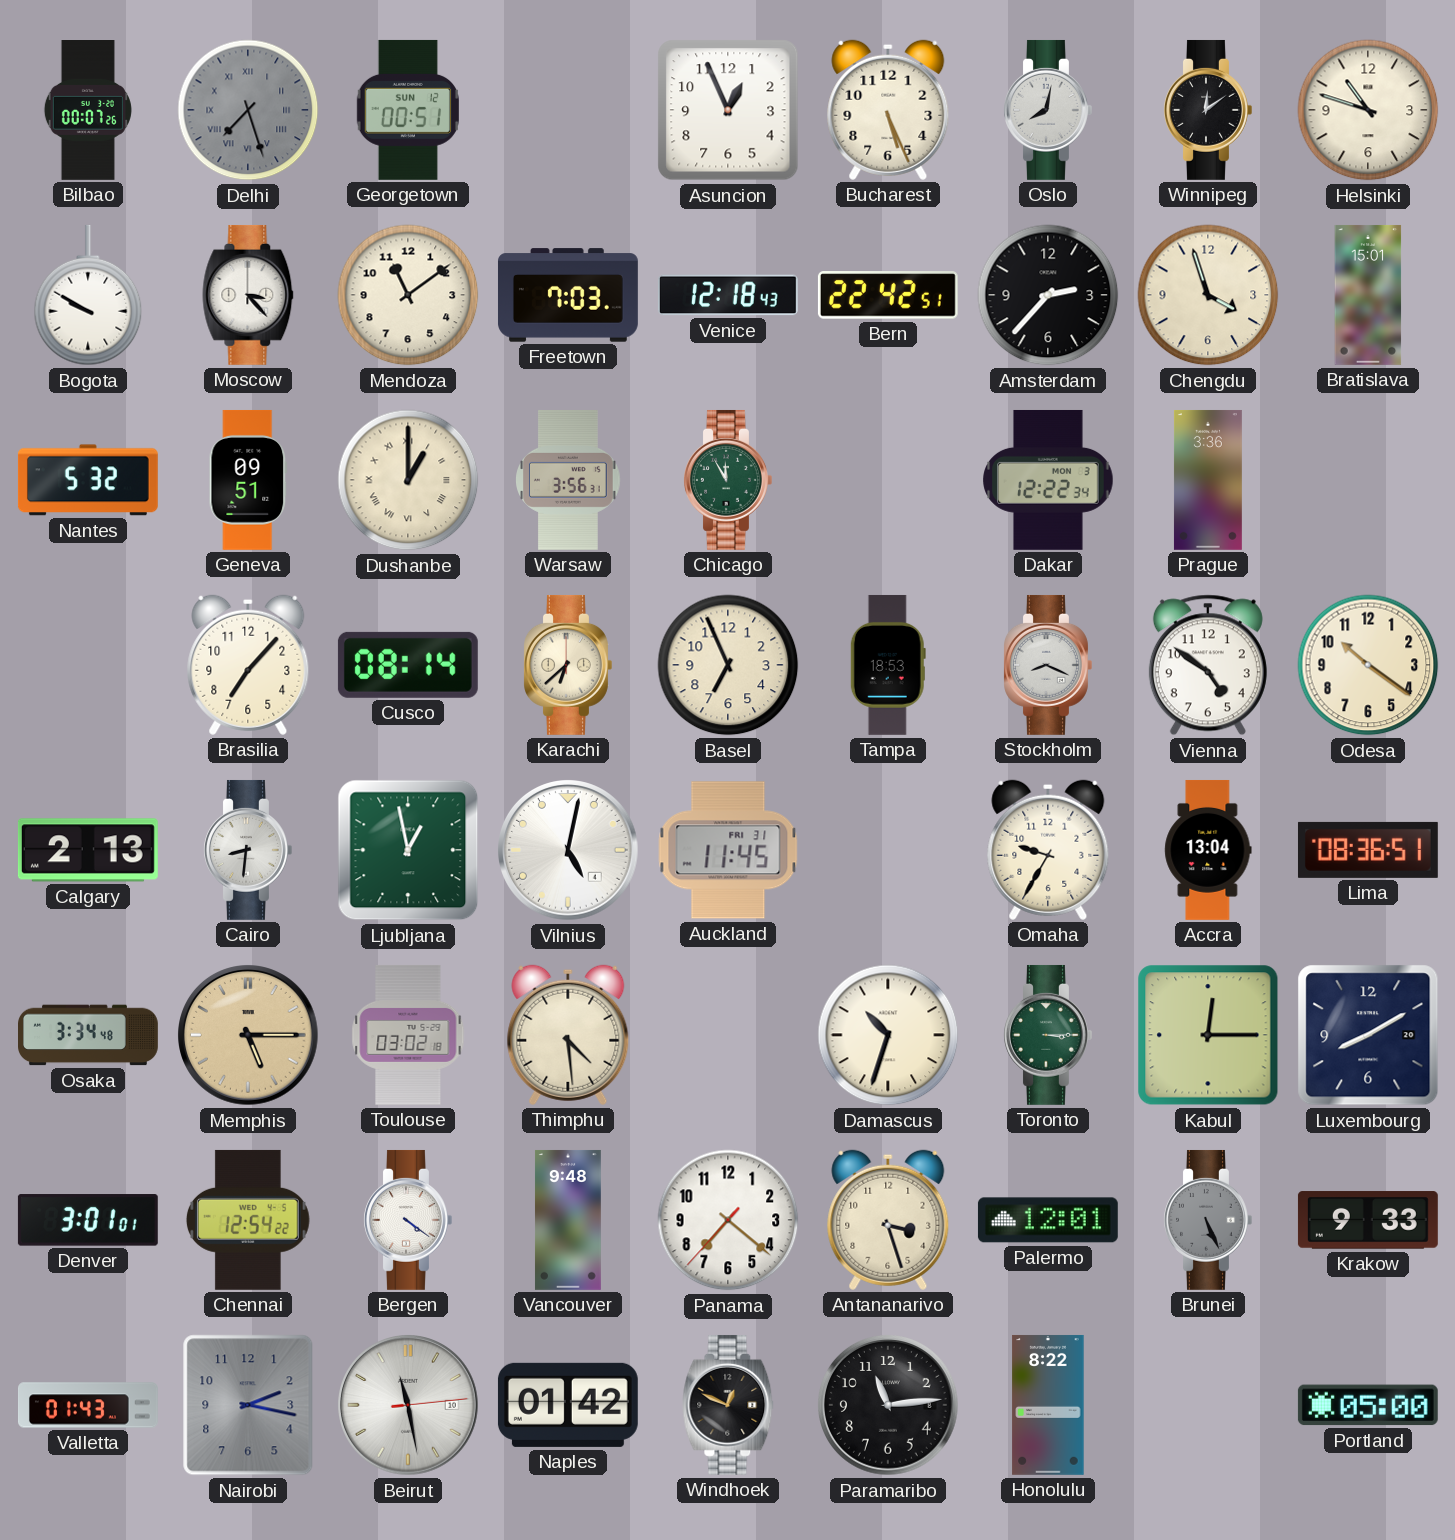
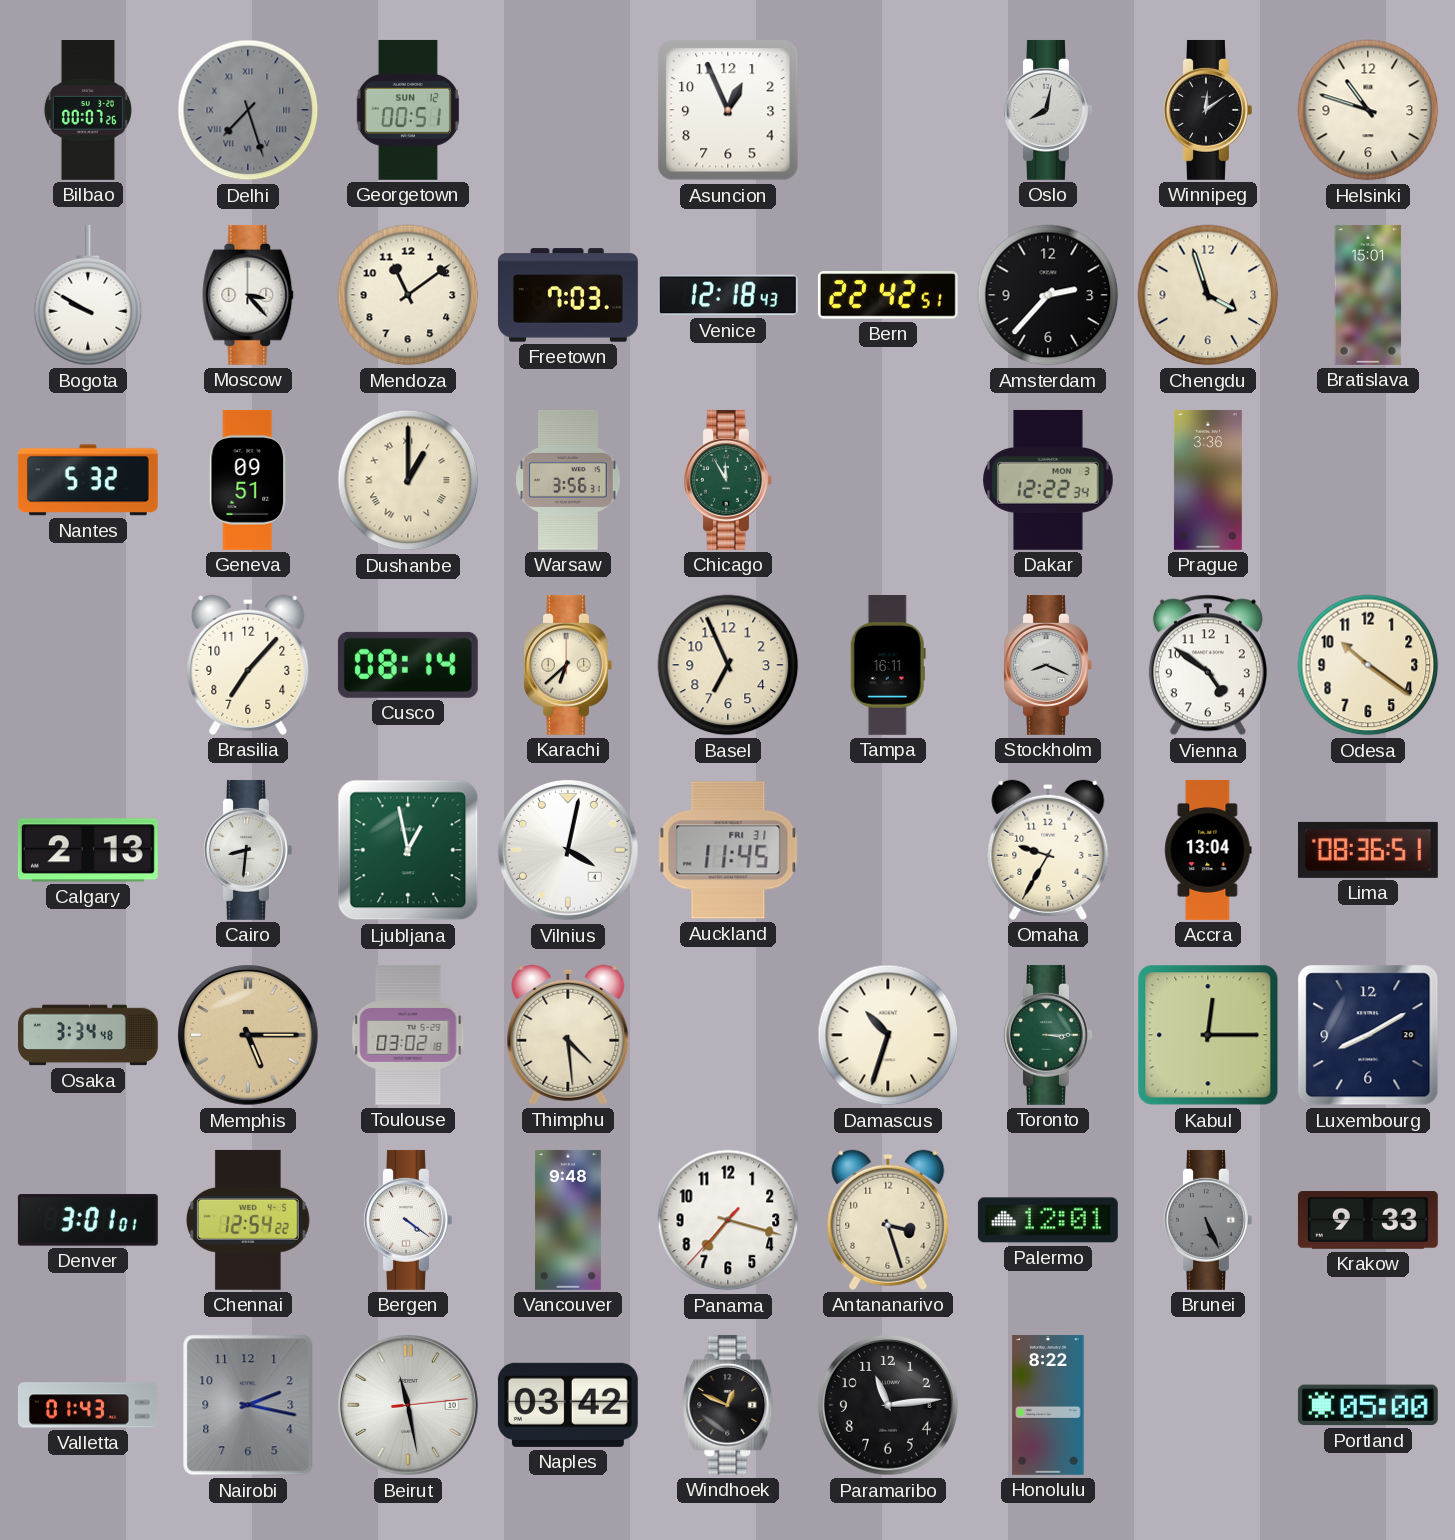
Bucharest: 5:26 -> none
Tampa: 18:53 -> 16:11
Vilnius: 5:02 -> 4:02
Panama: 7:21 -> 7:17
Naples: 01:42 -> 03:42
